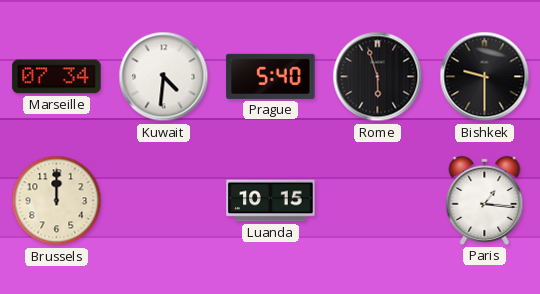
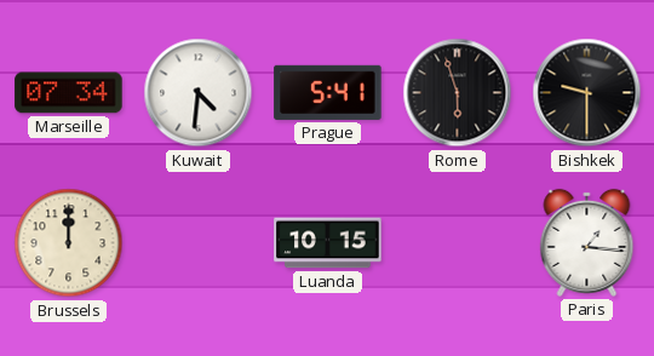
Prague: 5:40 -> 5:41
